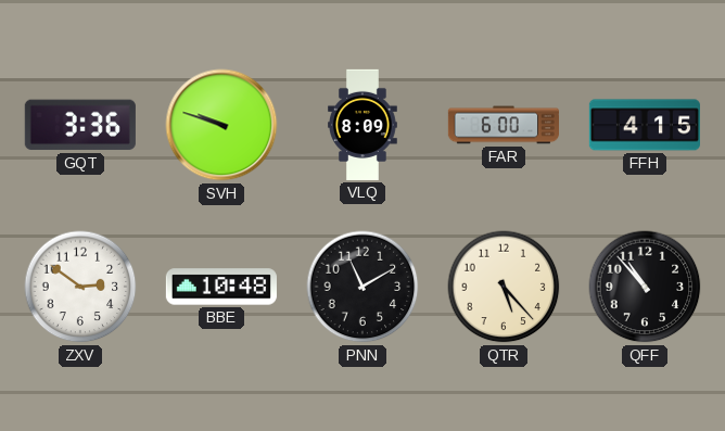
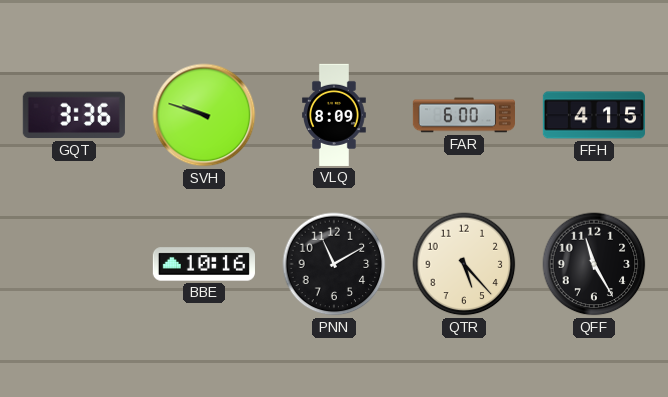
ZXV: 2:51 -> none
BBE: 10:48 -> 10:16
QFF: 10:53 -> 11:25
